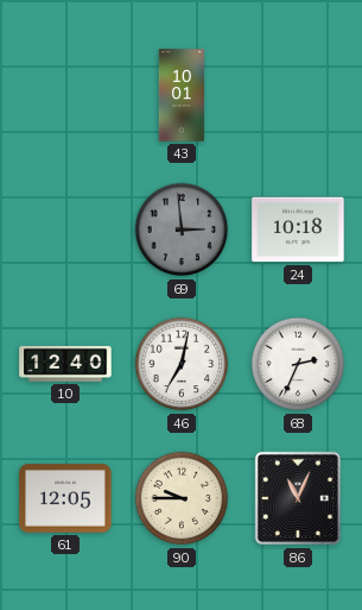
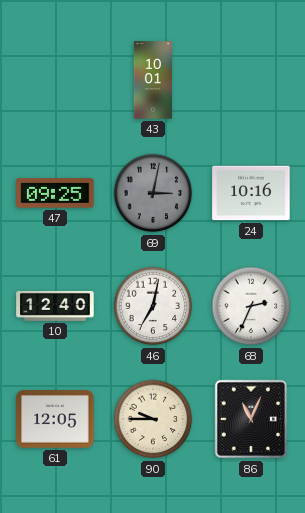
47: none -> 09:25
69: 2:59 -> 3:02
24: 10:18 -> 10:16
